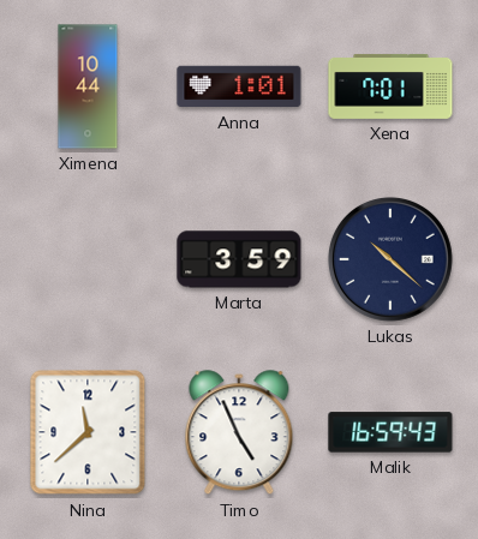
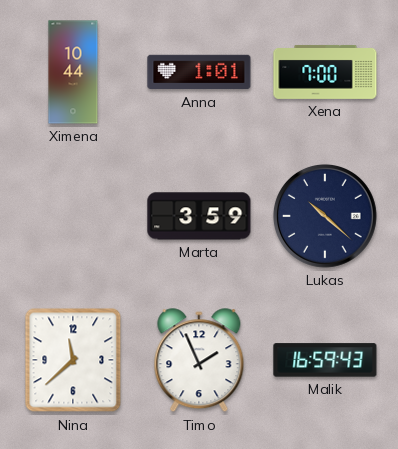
Xena: 7:01 -> 7:00
Timo: 4:56 -> 1:56
